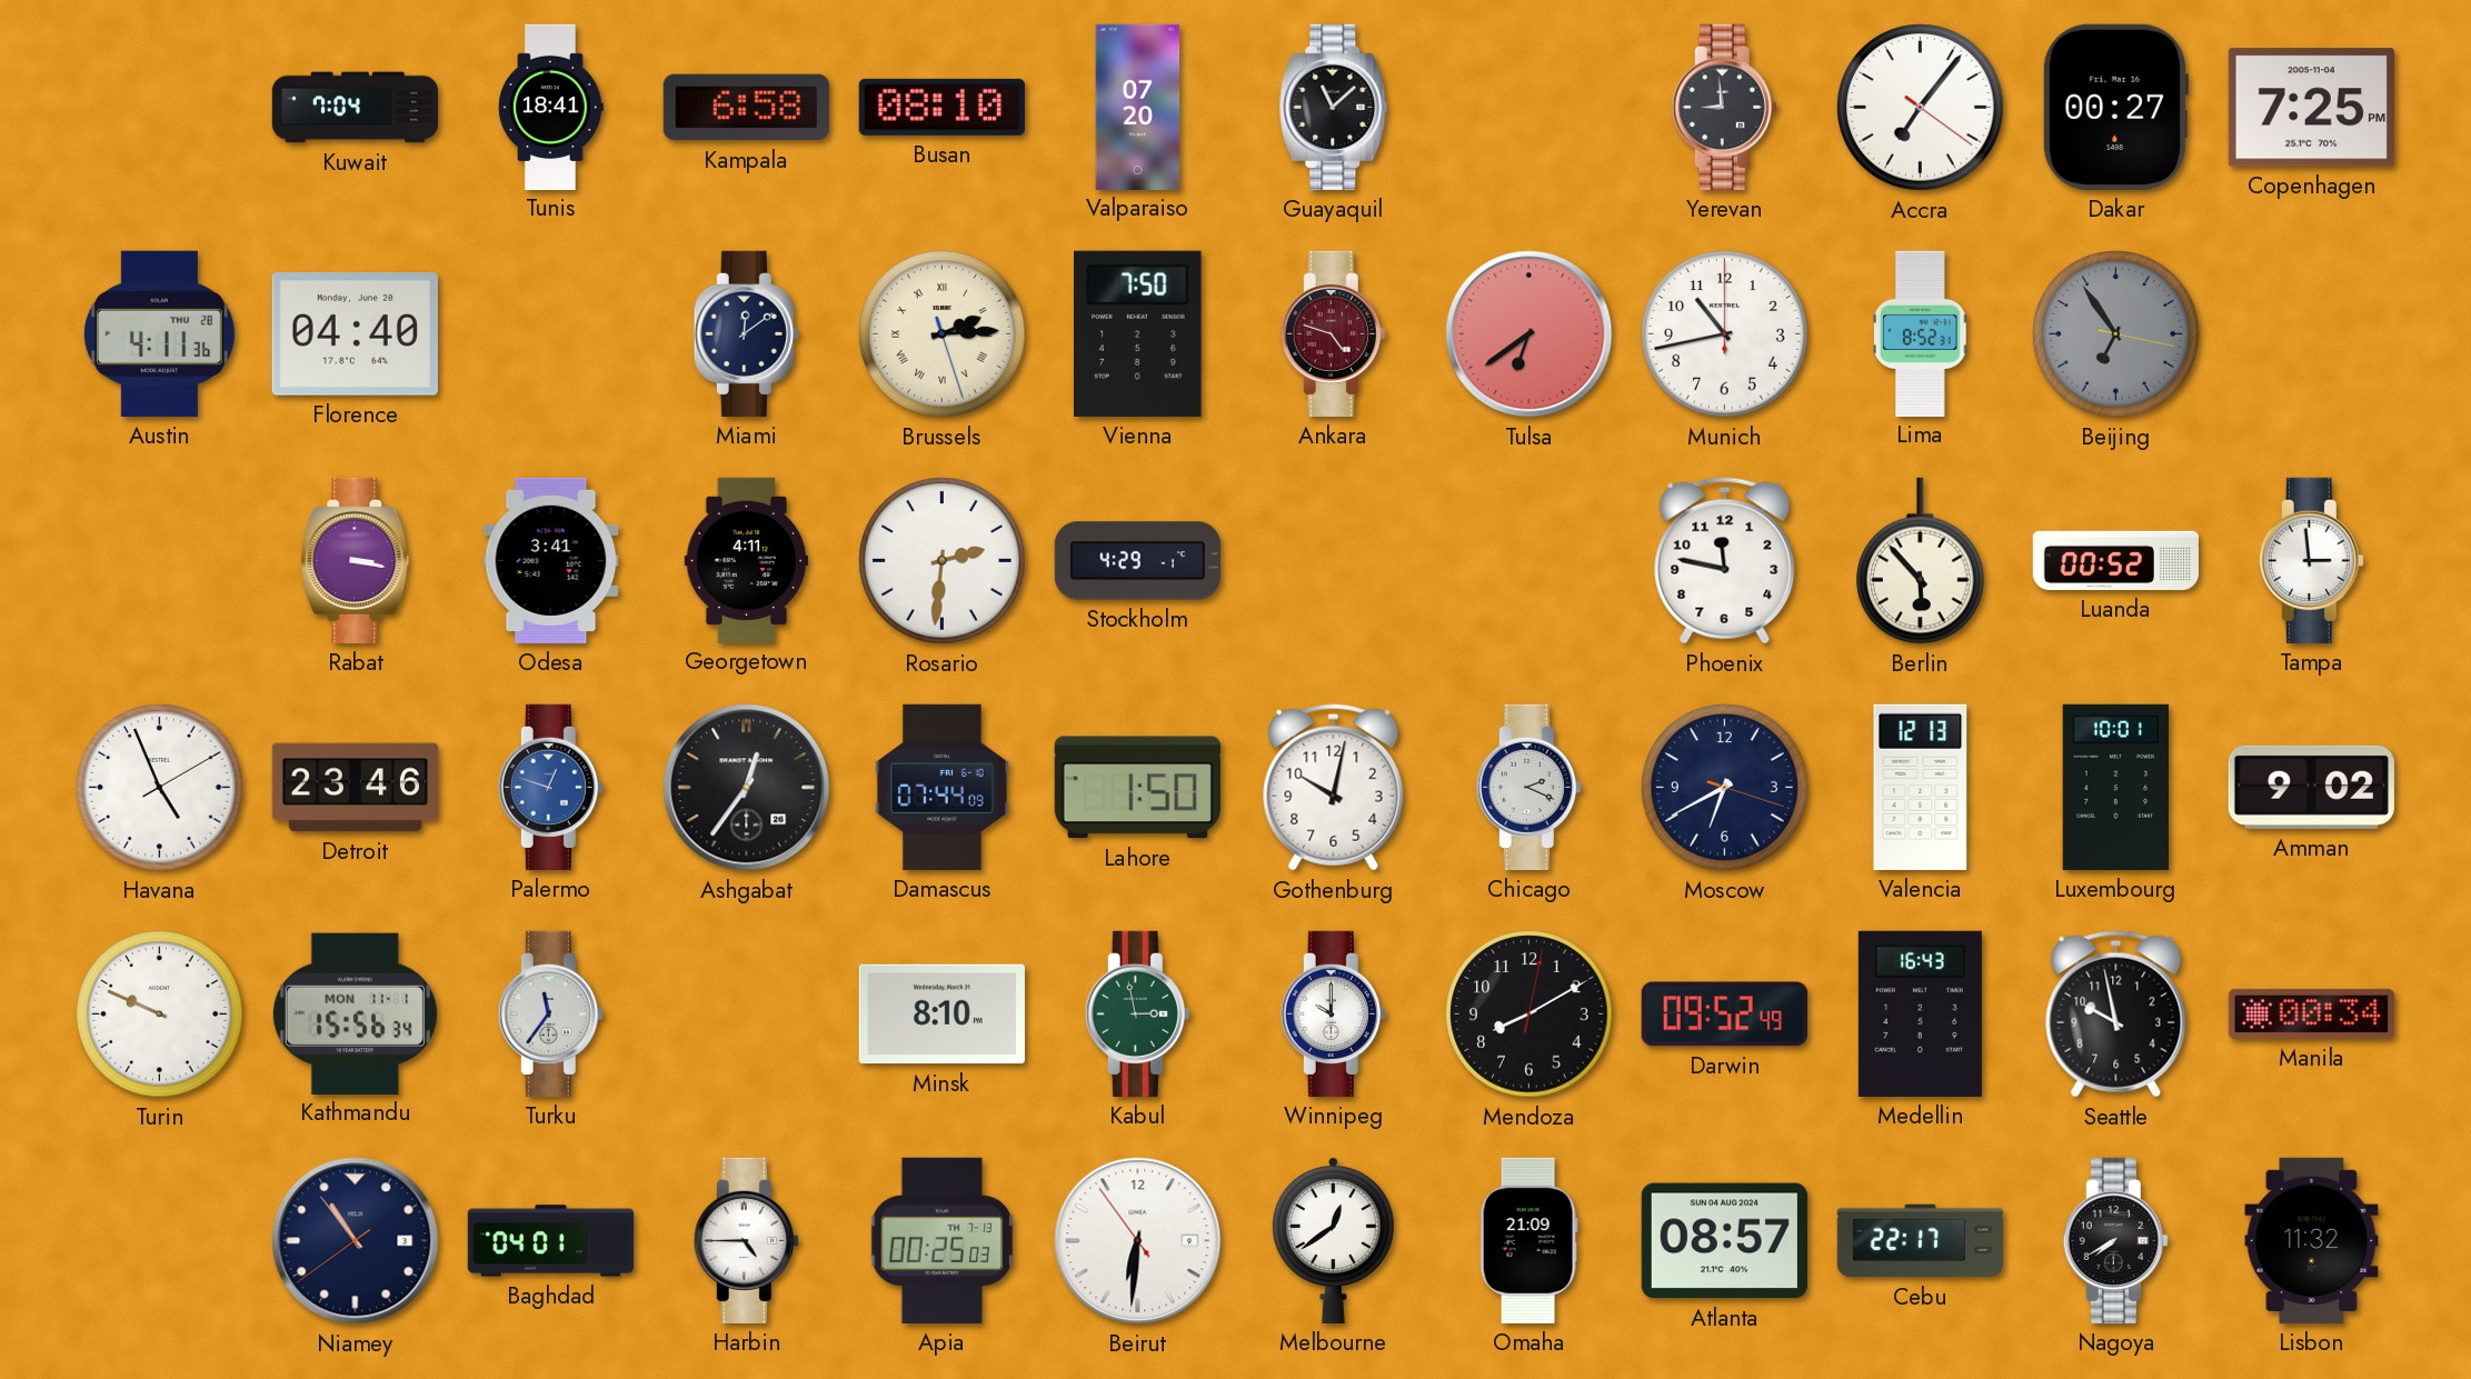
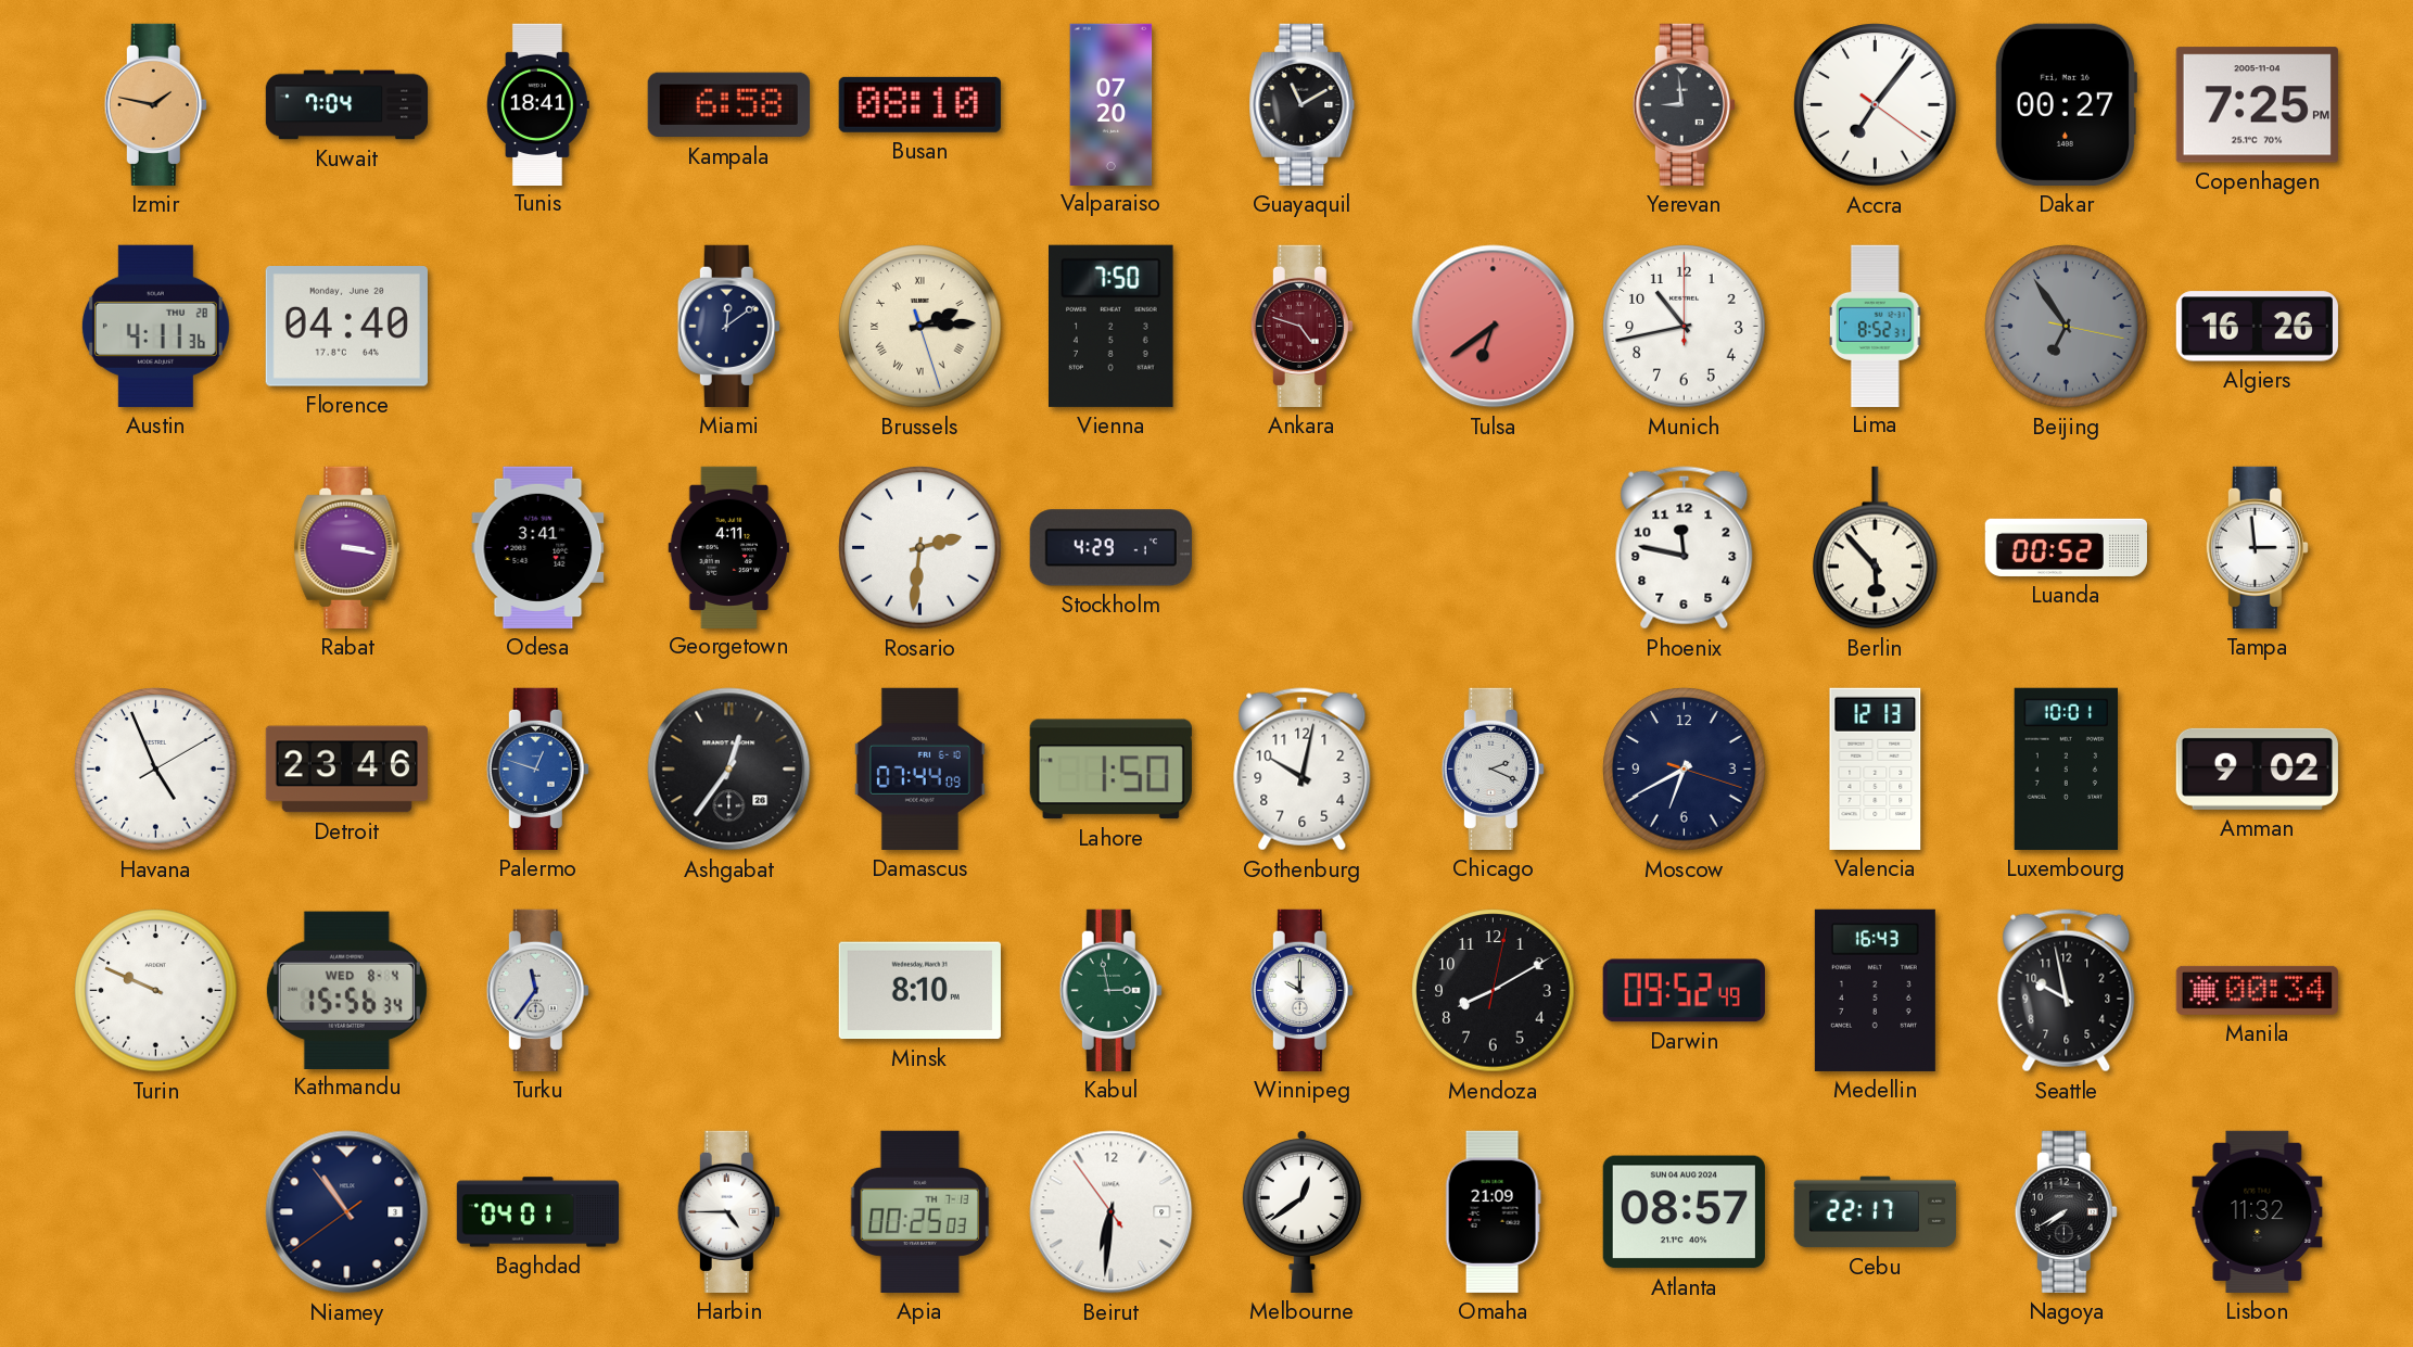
Izmir: none -> 1:47
Guayaquil: 11:08 -> 11:10
Algiers: none -> 16:26
Kathmandu date: MON 11-1 -> WED 8-4
